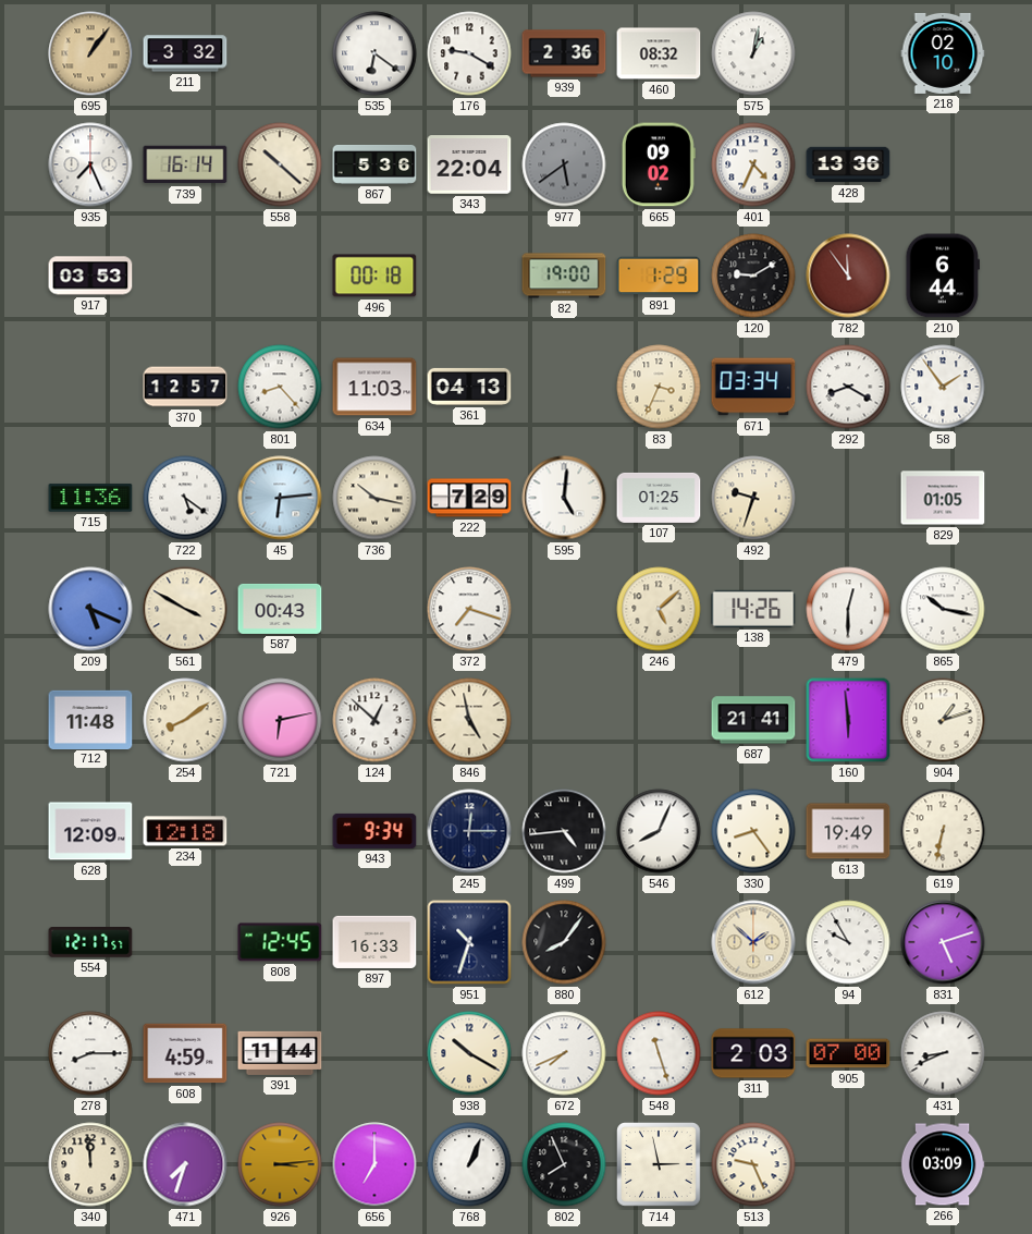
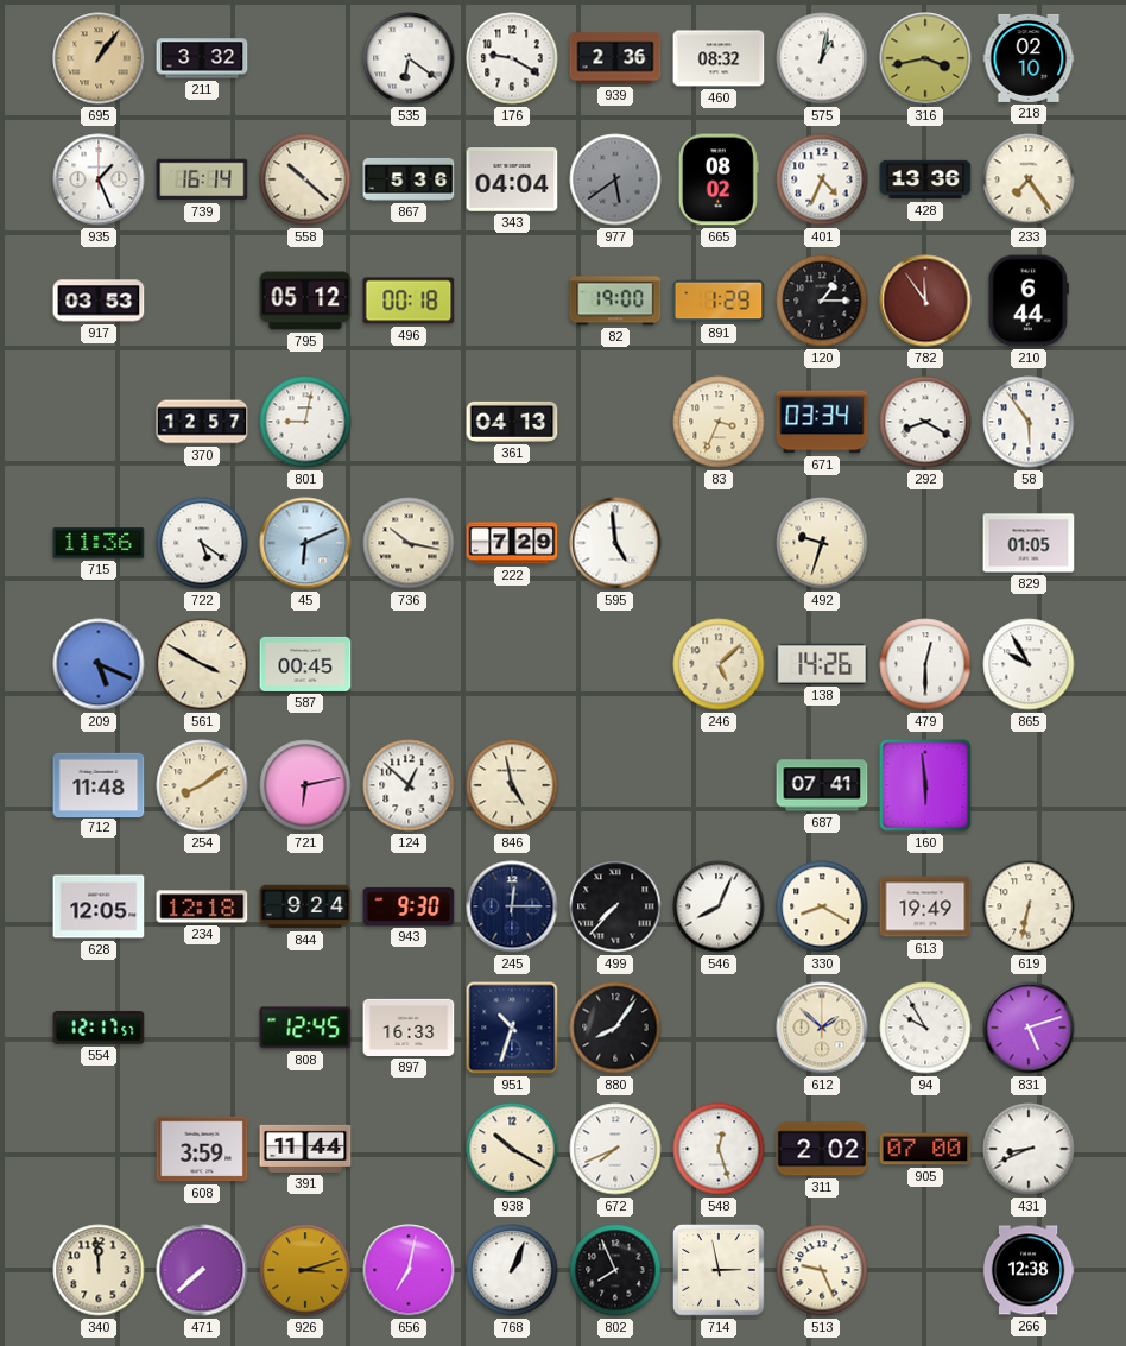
316: none -> 3:43
935: 7:26 -> 1:26
343: 22:04 -> 04:04
665: 09:02 -> 08:02
233: none -> 7:24
795: none -> 05:12
120: 9:10 -> 1:15
801: 8:23 -> 9:02
634: 11:03 -> none
58: 1:54 -> 5:54
45: 6:14 -> 6:11
595: 5:01 -> 4:59
107: 01:25 -> none
587: 00:43 -> 00:45
372: 7:18 -> none
865: 10:17 -> 9:55
687: 21:41 -> 07:41
904: 1:12 -> none
628: 12:09 -> 12:05
844: none -> 9:24
943: 9:34 -> 9:30
499: 4:44 -> 7:37
330: 8:24 -> 8:20
278: 8:15 -> none
608: 4:59 -> 3:59
548: 11:27 -> 12:27
311: 2:03 -> 2:02
471: 7:33 -> 7:38
926: 3:14 -> 3:12
656: 7:00 -> 7:02
266: 03:09 -> 12:38
